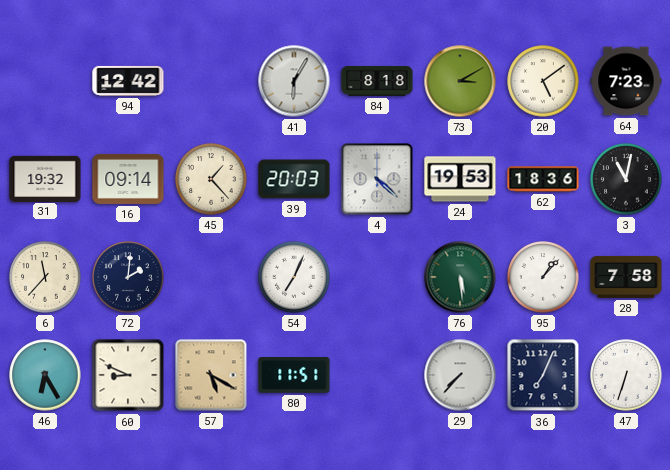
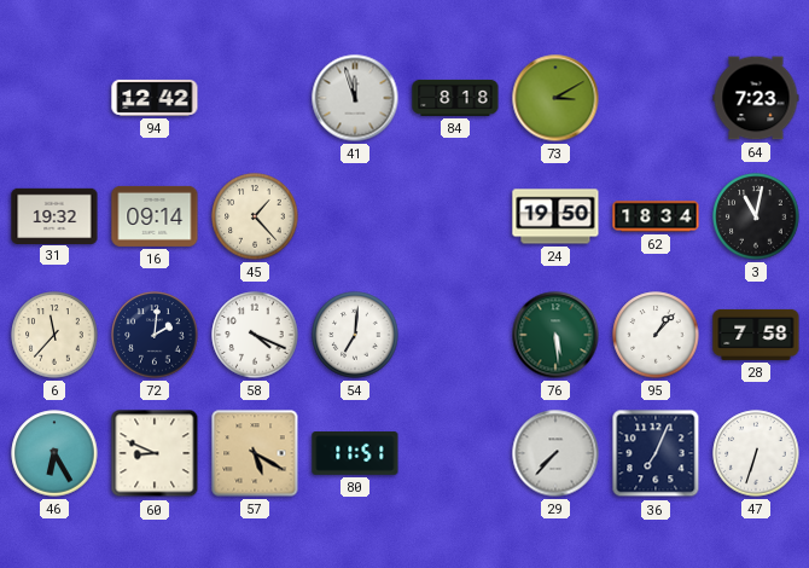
41: 6:05 -> 11:57
20: 5:09 -> none
39: 20:03 -> none
4: 4:22 -> none
24: 19:53 -> 19:50
62: 18:36 -> 18:34
58: none -> 4:19
54: 7:04 -> 7:01
